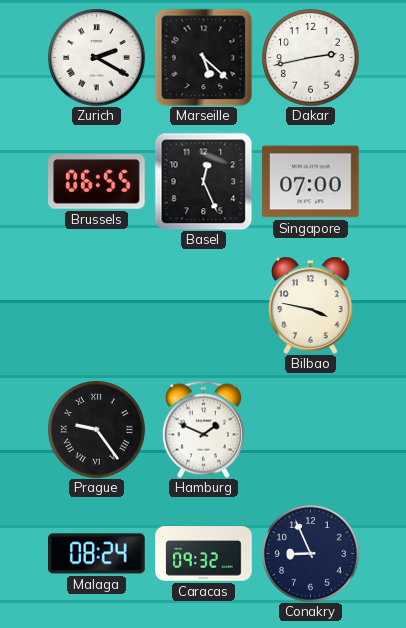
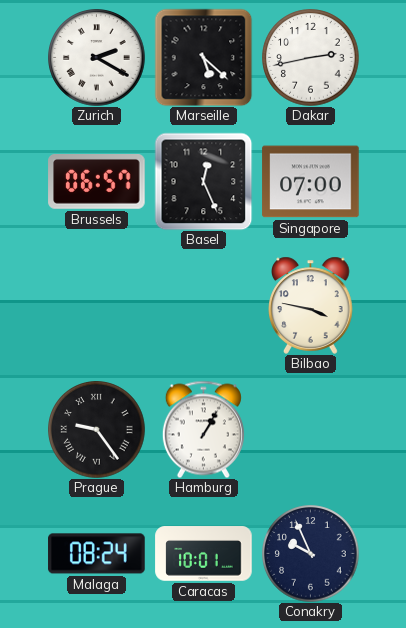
Brussels: 06:55 -> 06:57
Hamburg: 1:49 -> 1:05
Caracas: 09:32 -> 10:01
Conakry: 8:56 -> 9:56
